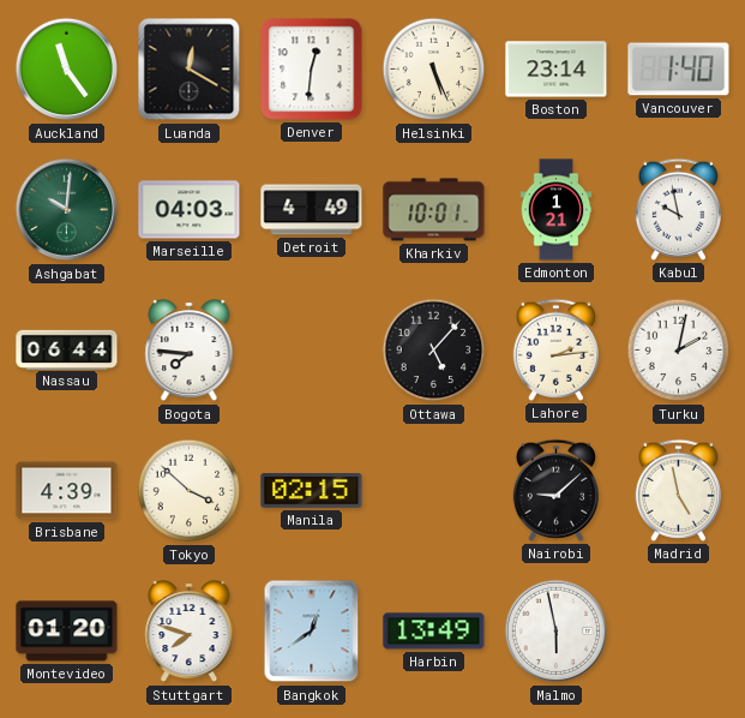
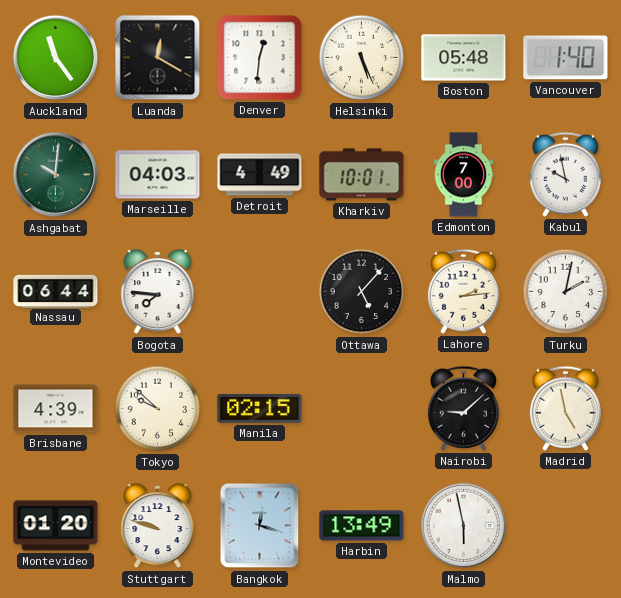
Boston: 23:14 -> 05:48
Edmonton: 1:21 -> 7:00
Tokyo: 3:52 -> 9:52
Stuttgart: 7:48 -> 9:48
Bangkok: 12:39 -> 12:18
